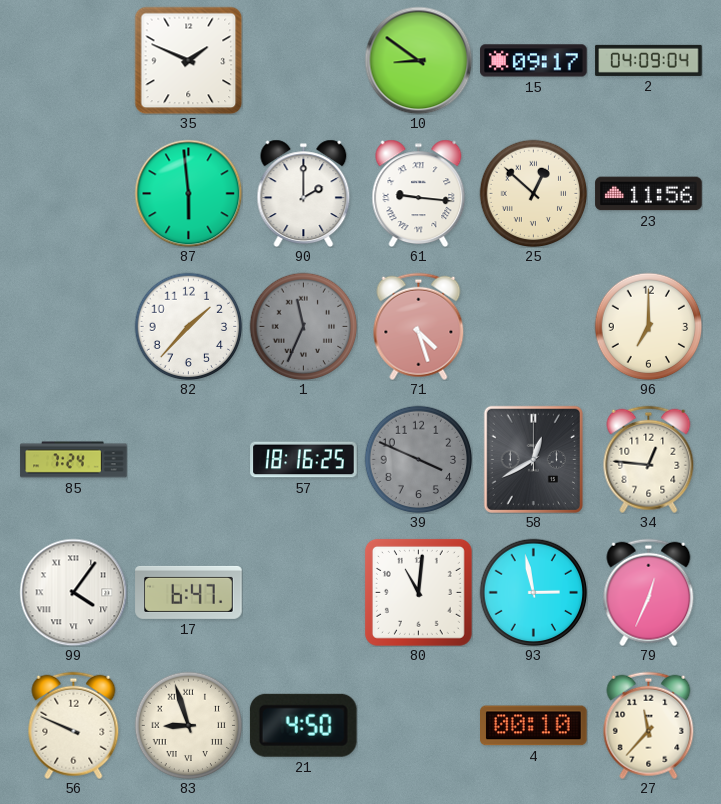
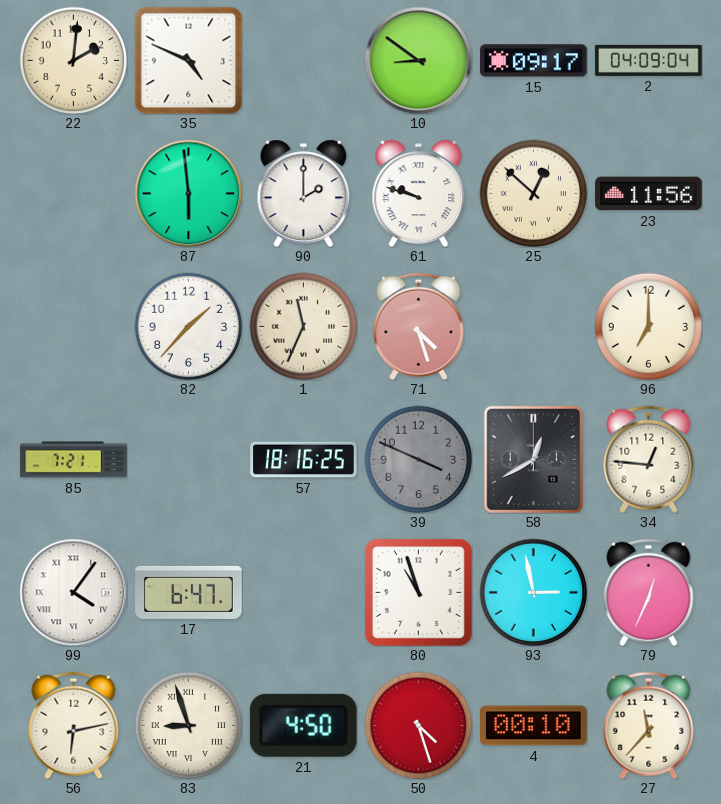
22: none -> 2:01
35: 1:49 -> 4:49
61: 9:16 -> 9:48
1 dial: grey -> cream
85: 7:24 -> 7:21
80: 11:01 -> 10:57
56: 9:49 -> 6:13
50: none -> 4:27
